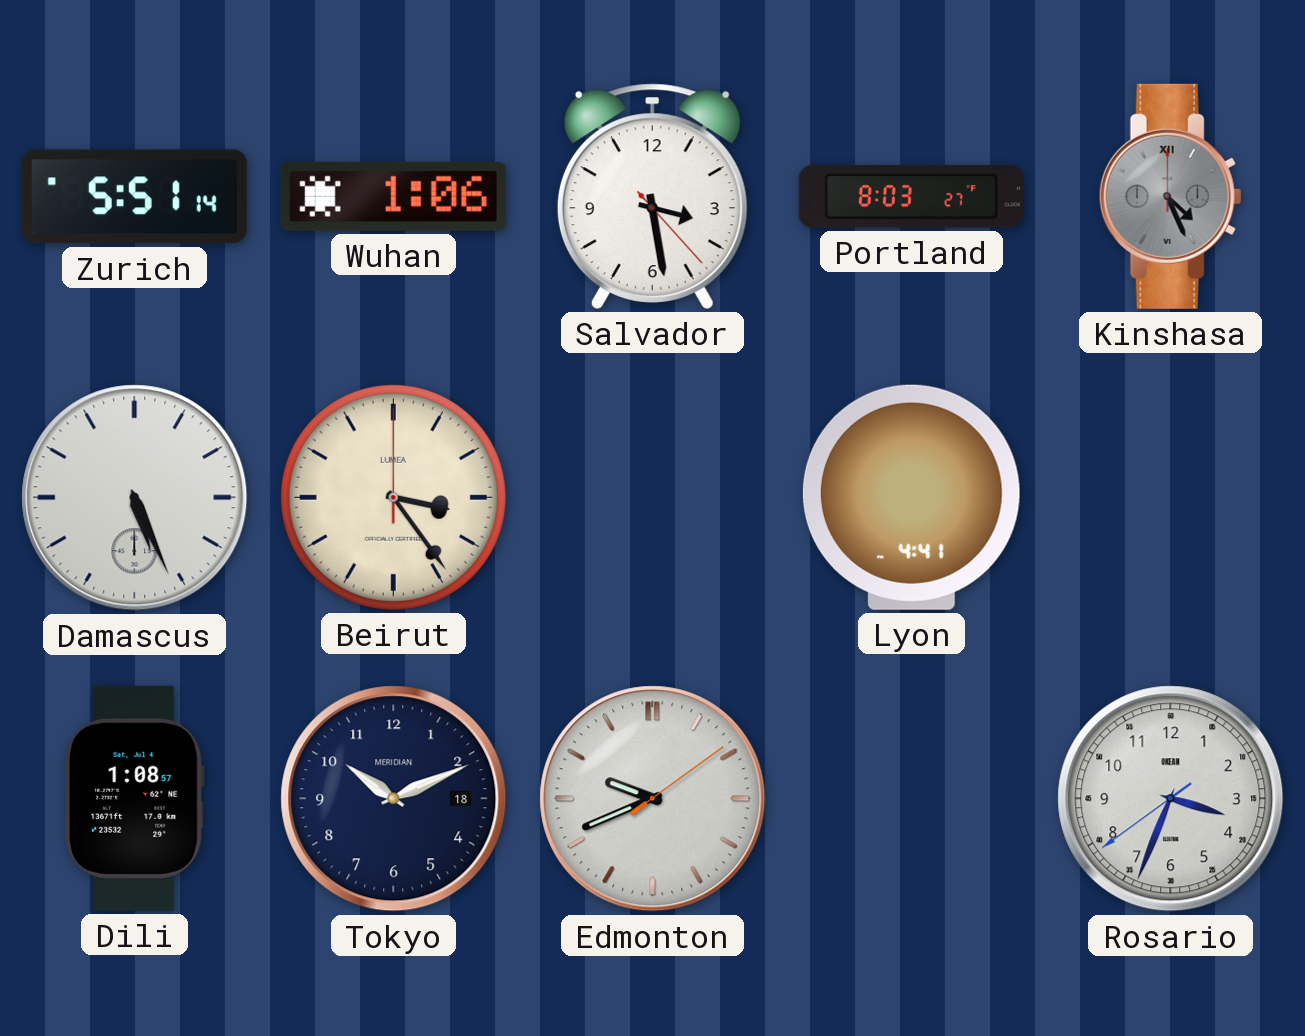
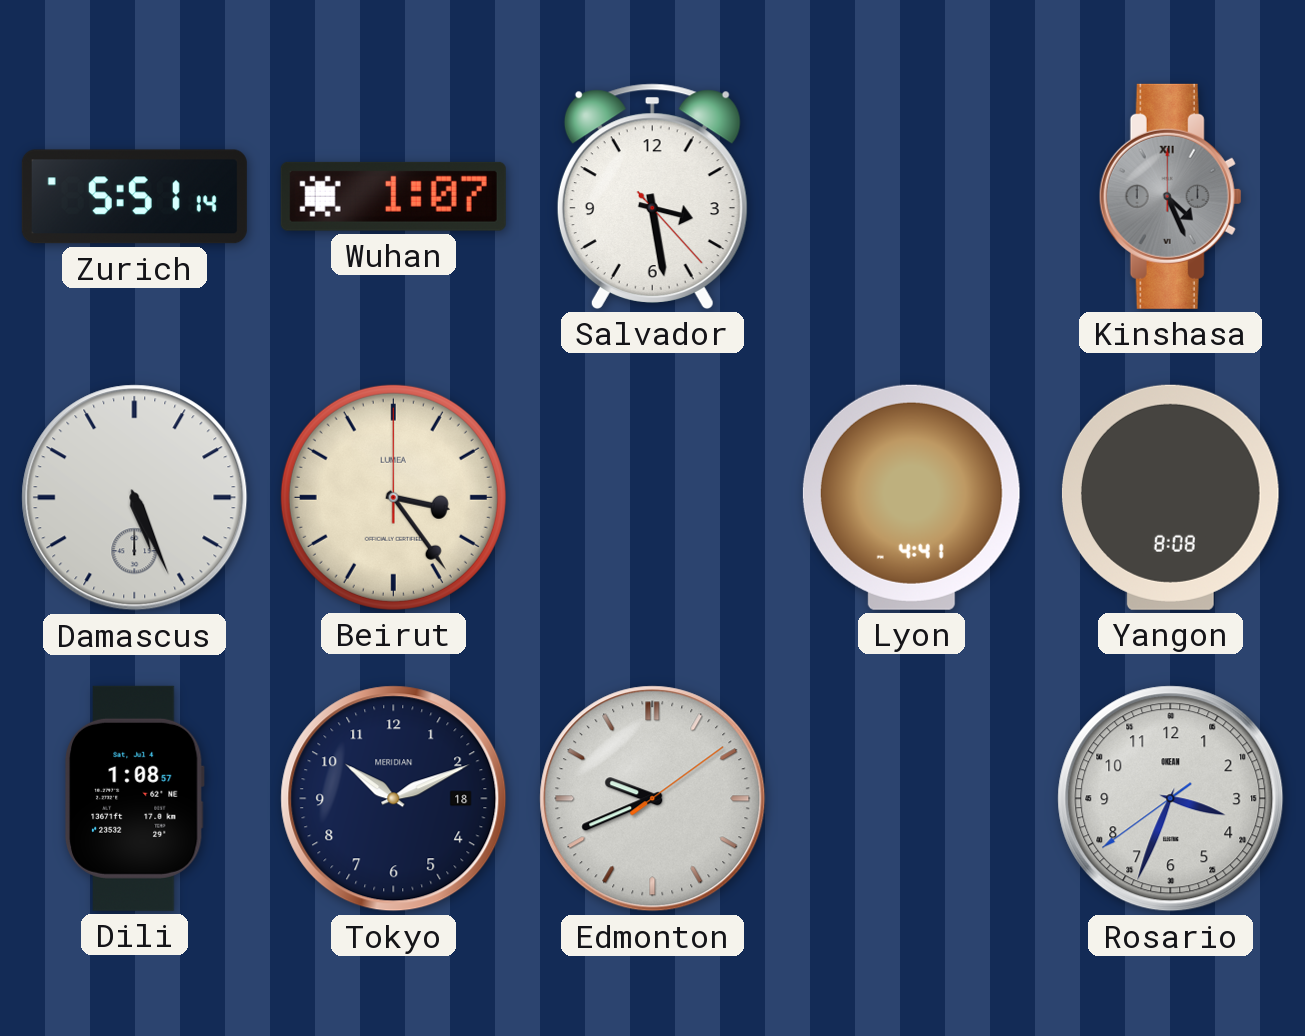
Wuhan: 1:06 -> 1:07
Portland: 8:03 -> none
Yangon: none -> 8:08
